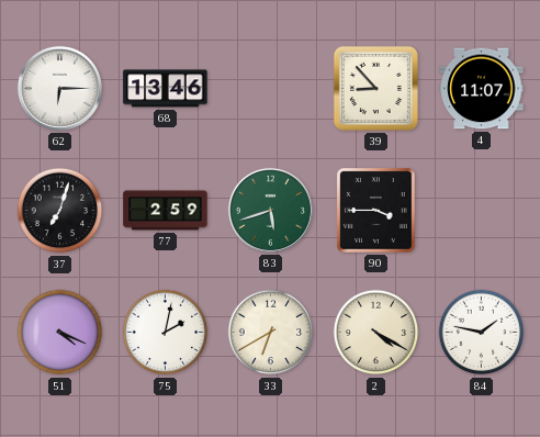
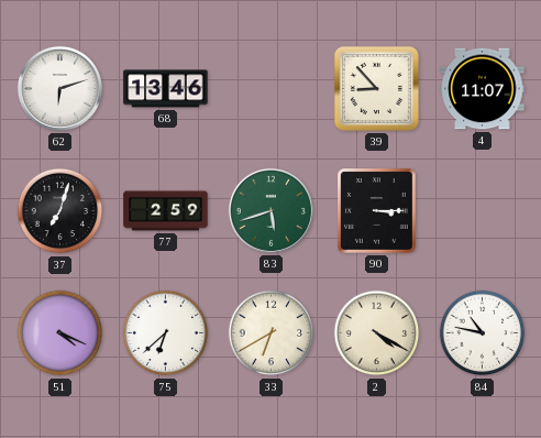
62: 6:15 -> 6:12
90: 3:45 -> 3:15
75: 2:02 -> 6:38
84: 1:47 -> 10:47
